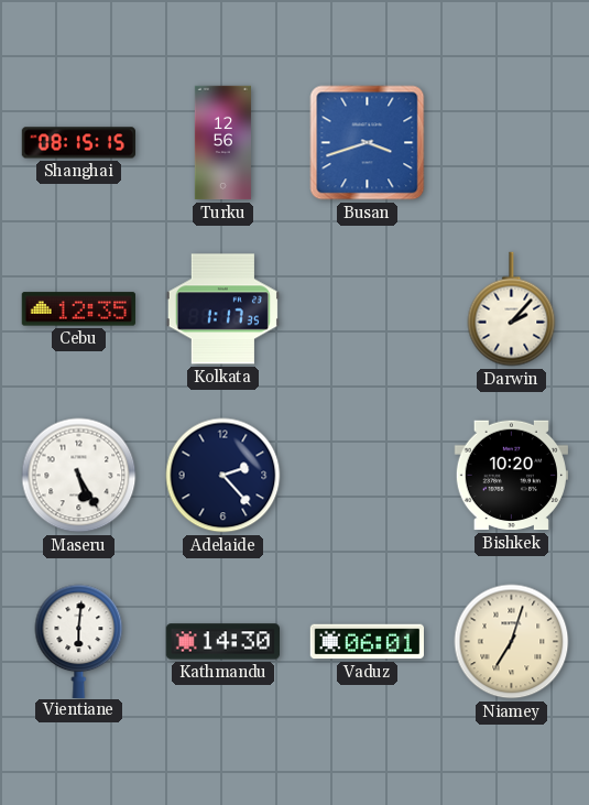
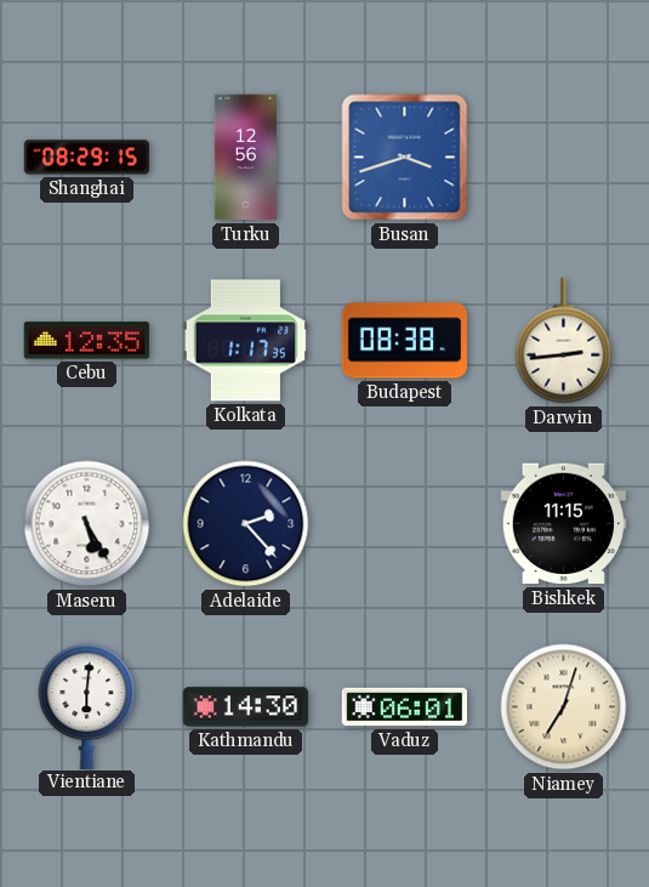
Shanghai: 08:15 -> 08:29
Budapest: none -> 08:38
Darwin: 2:07 -> 2:44
Bishkek: 10:20 -> 11:15
